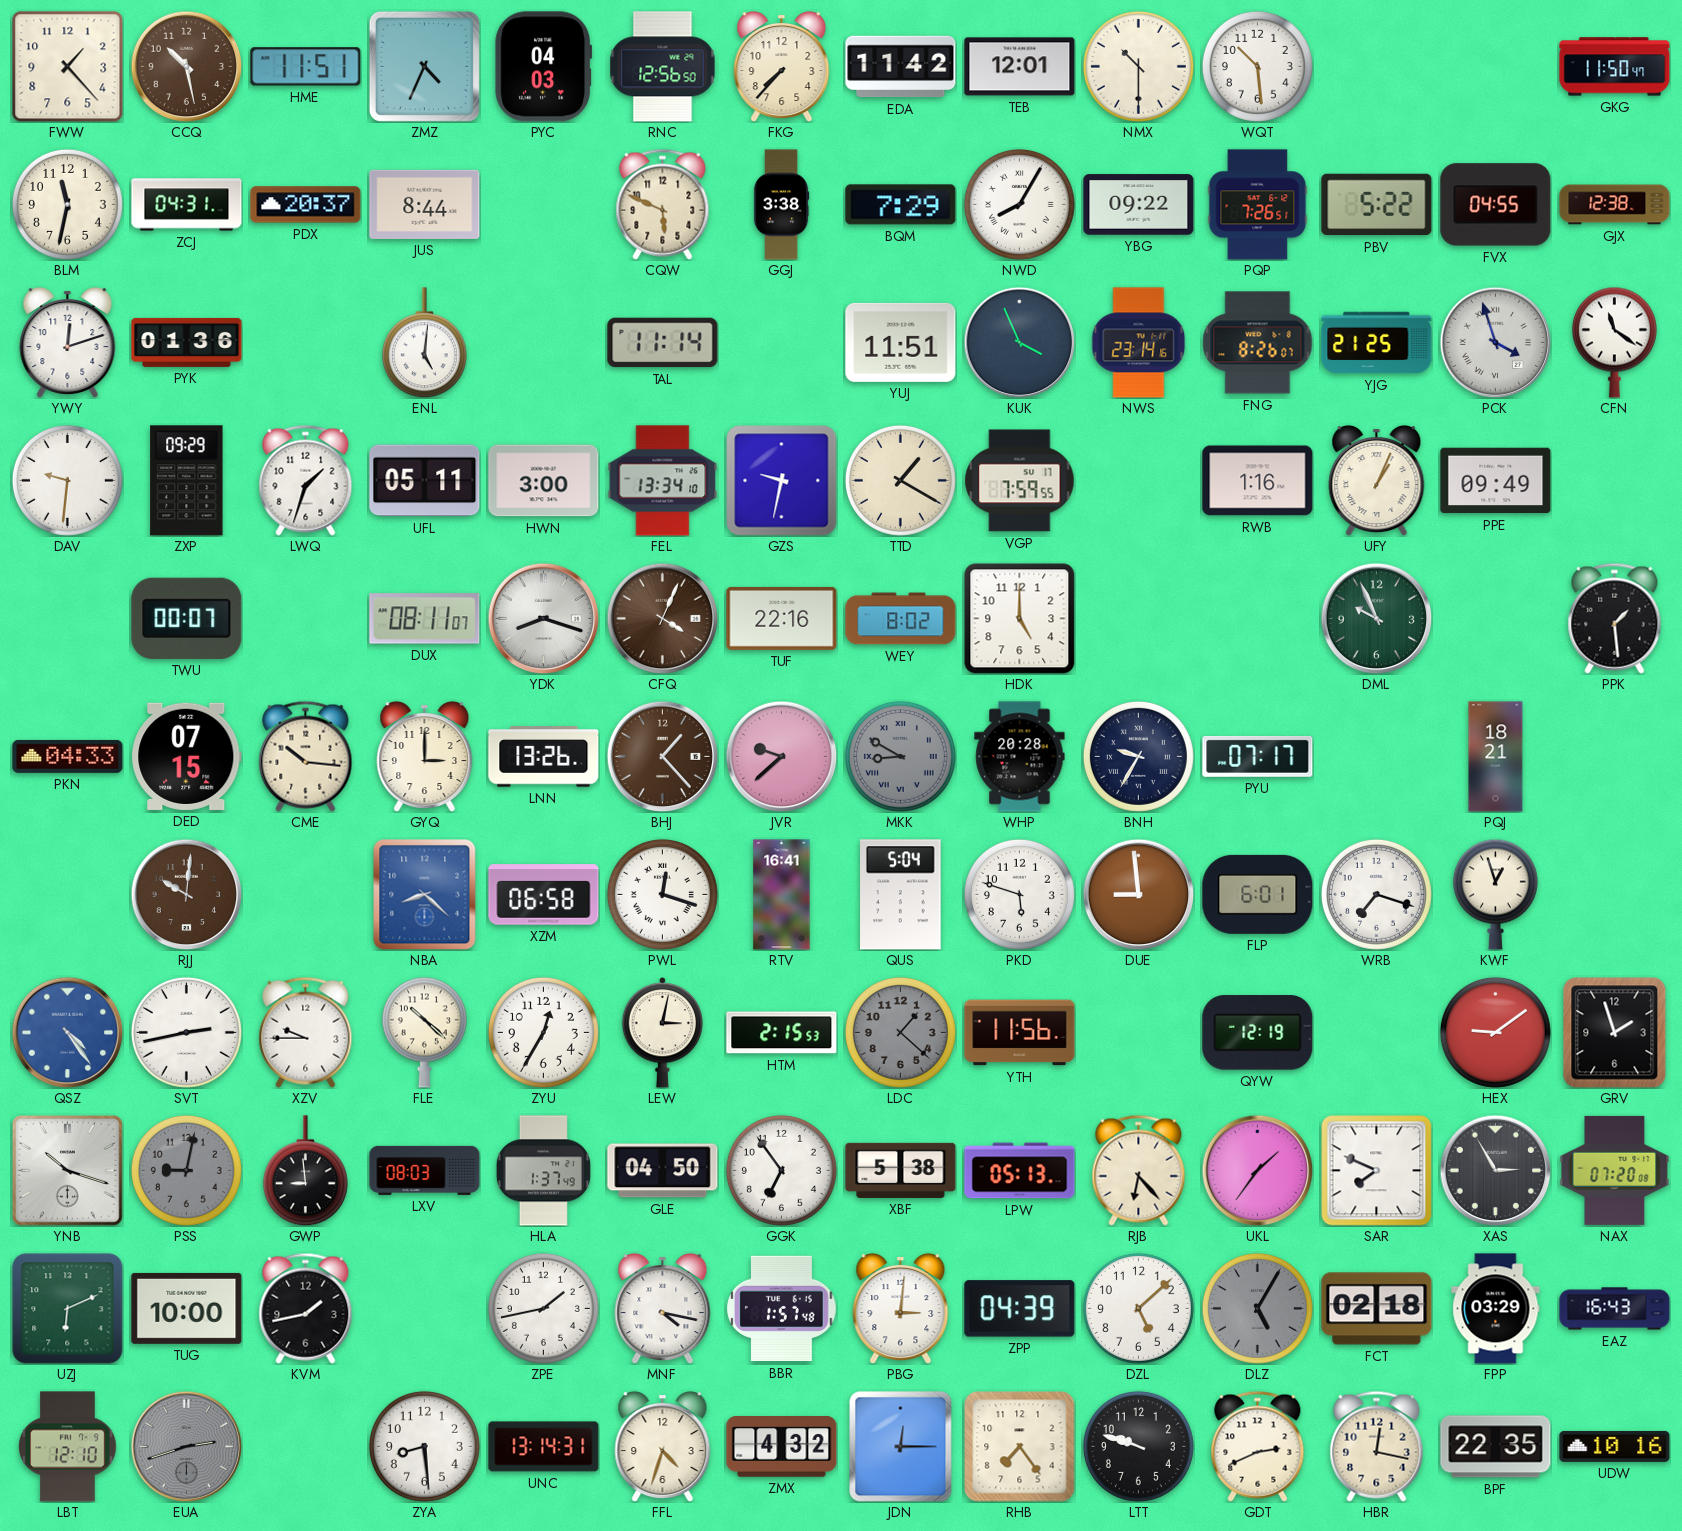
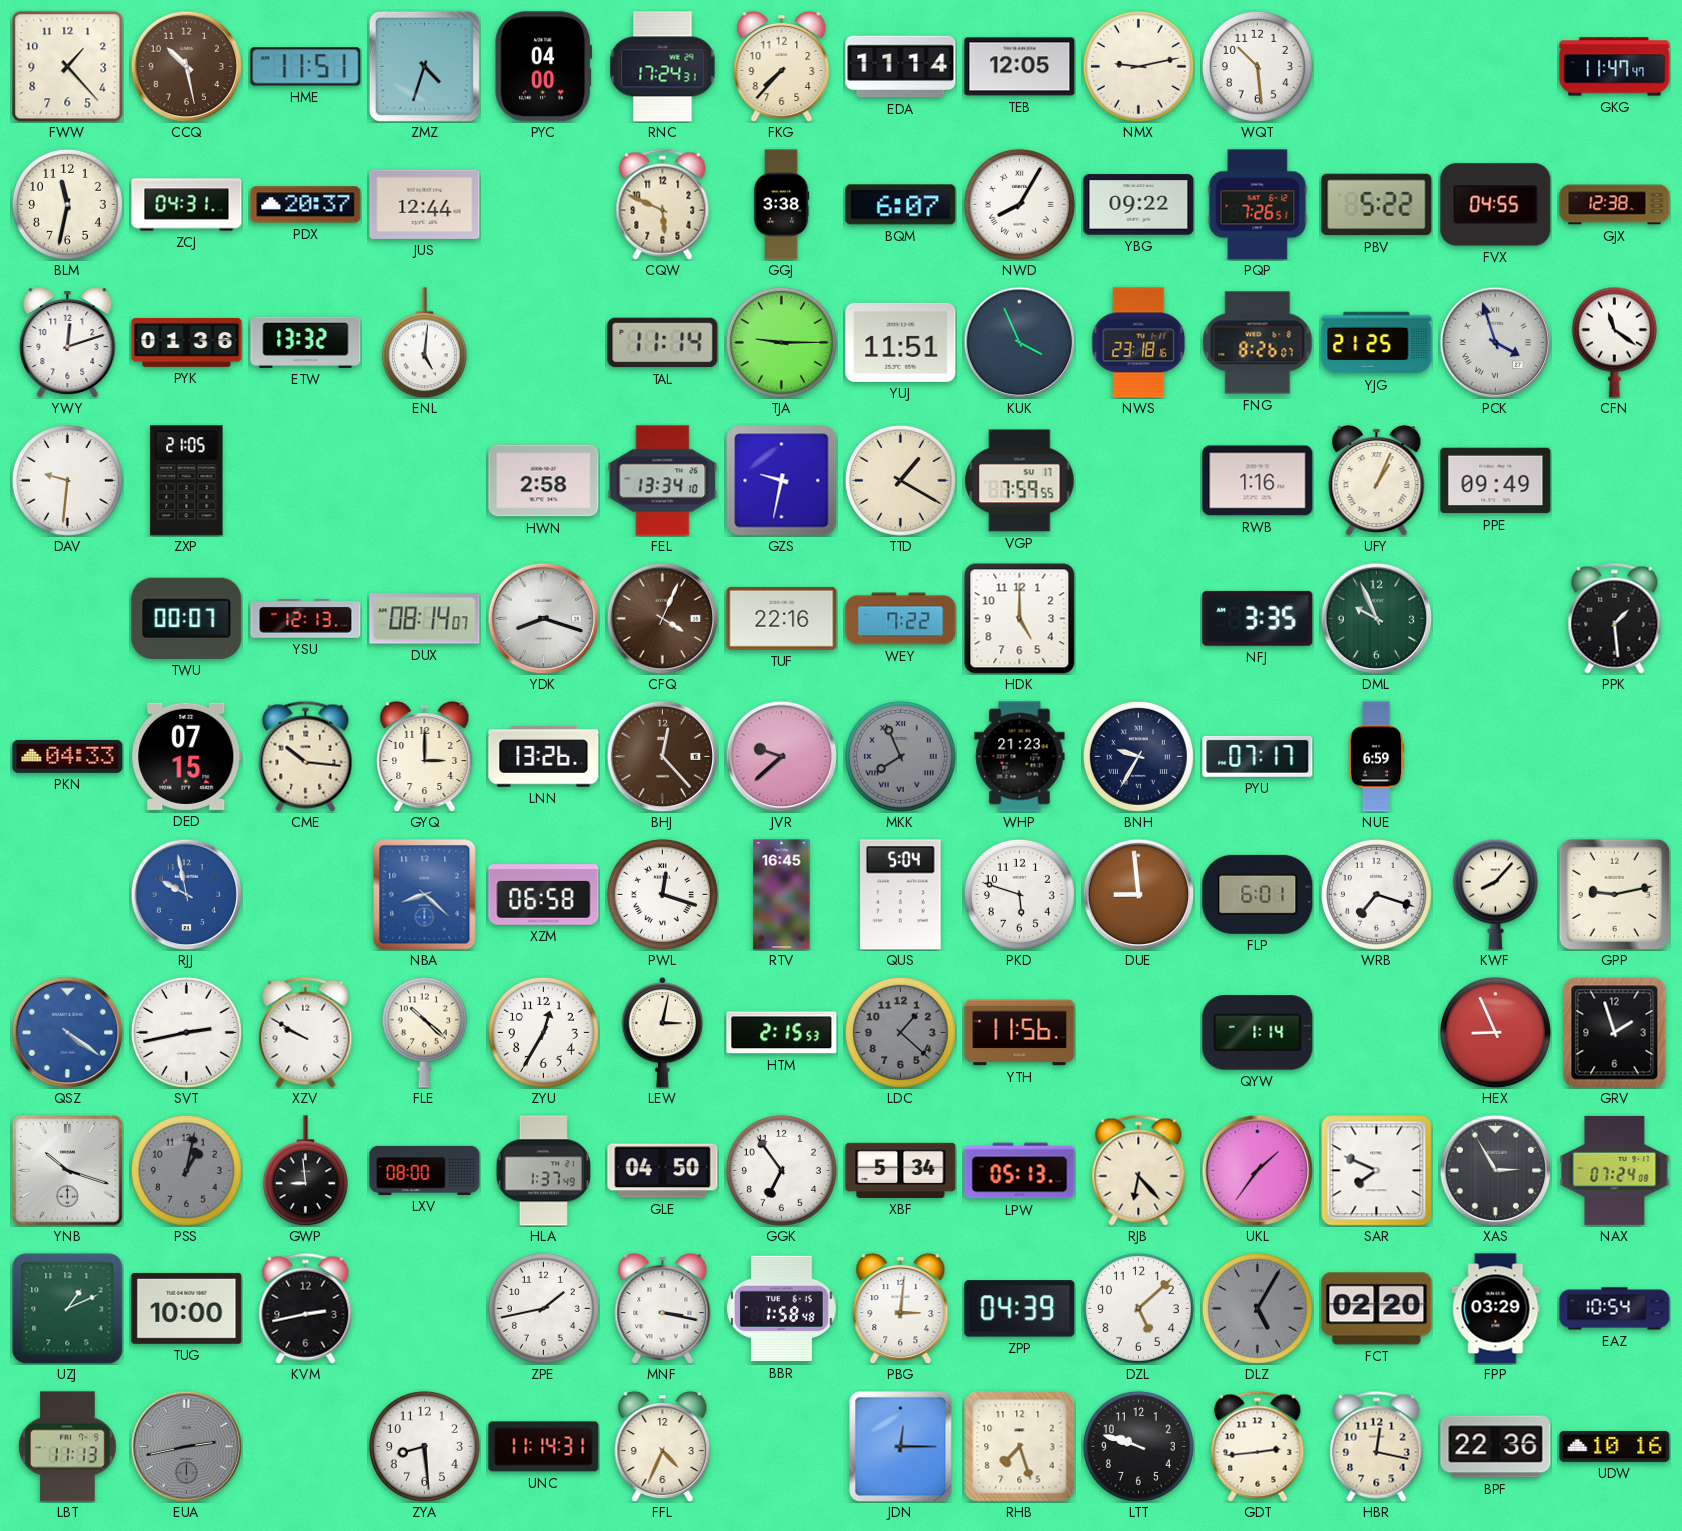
ZMZ: 4:34 -> 4:33
PYC: 04:03 -> 04:00
RNC: 12:56 -> 17:24
EDA: 11:42 -> 11:14
TEB: 12:01 -> 12:05
NMX: 10:30 -> 9:13
GKG: 11:50 -> 11:47
JUS: 8:44 -> 12:44
BQM: 7:29 -> 6:07
ETW: none -> 13:32
TJA: none -> 9:15
NWS: 23:14 -> 23:18
ZXP: 09:29 -> 21:05
LWQ: 1:33 -> none
UFL: 05:11 -> none
HWN: 3:00 -> 2:58
YSU: none -> 12:13
DUX: 08:11 -> 08:14
WEY: 8:02 -> 7:22
NFJ: none -> 3:35
BHJ: 1:23 -> 12:23
MKK: 8:50 -> 7:56
WHP: 20:28 -> 21:23
NUE: none -> 6:59
PQJ: 18:21 -> none
RJJ: 10:01 -> 9:58
RJJ dial: brown -> blue
RTV: 16:41 -> 16:45
KWF: 12:57 -> 8:07
GPP: none -> 9:13
QSZ: 4:24 -> 4:21
XZV: 9:45 -> 9:50
QYW: 12:19 -> 1:14
HEX: 9:09 -> 8:56
PSS: 9:02 -> 1:02
LXV: 08:03 -> 08:00
XBF: 5:38 -> 5:34
NAX: 07:20 -> 07:24
UZJ: 6:11 -> 1:11
KVM: 1:43 -> 2:43
MNF: 4:17 -> 3:17
BBR: 1:57 -> 1:58
FCT: 02:18 -> 02:20
EAZ: 16:43 -> 10:54
LBT: 12:10 -> 11:13
EUA: 2:42 -> 2:43
UNC: 13:14 -> 11:14
FFL: 4:33 -> 4:34
ZMX: 4:32 -> none
RHB: 7:24 -> 7:27
GDT: 2:41 -> 2:44
BPF: 22:35 -> 22:36
